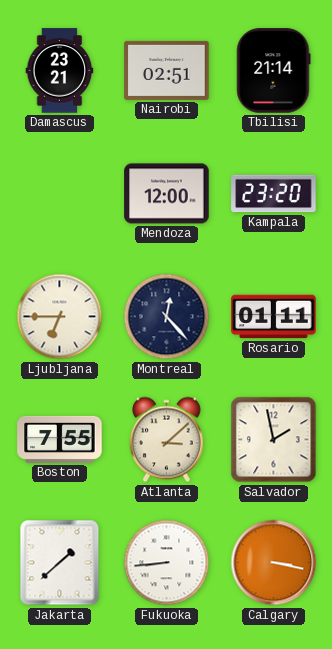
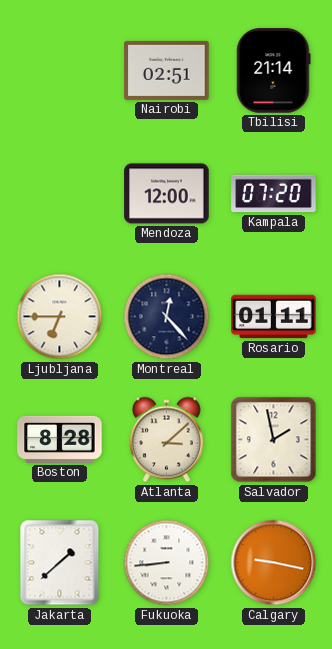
Damascus: 23:21 -> none
Kampala: 23:20 -> 07:20
Boston: 7:55 -> 8:28
Calgary: 3:17 -> 9:17
